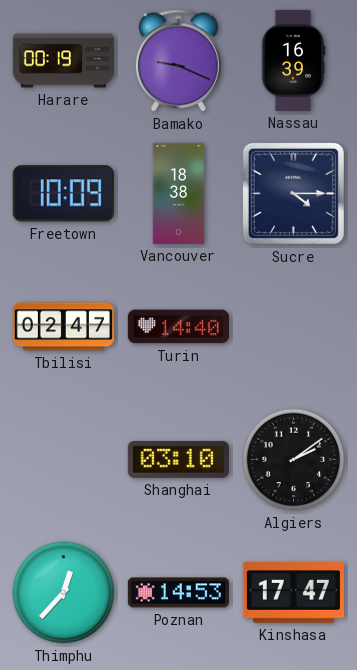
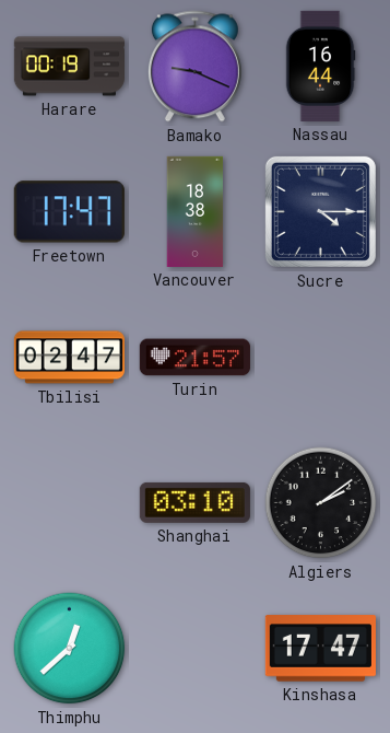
Nassau: 16:39 -> 16:44
Freetown: 10:09 -> 17:47
Turin: 14:40 -> 21:57
Thimphu: 12:37 -> 12:38
Poznan: 14:53 -> none
